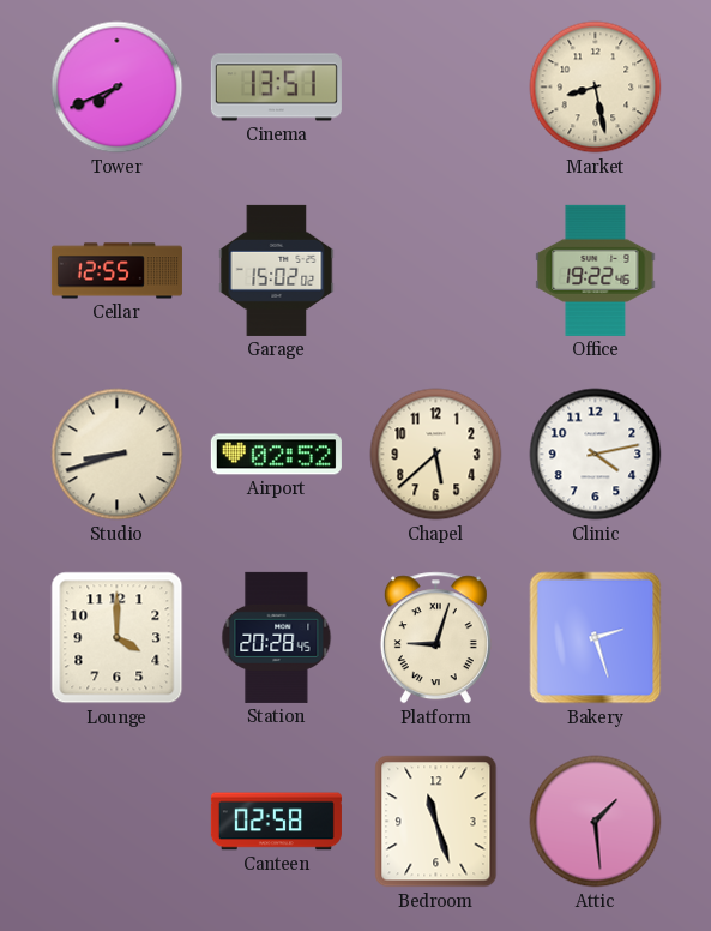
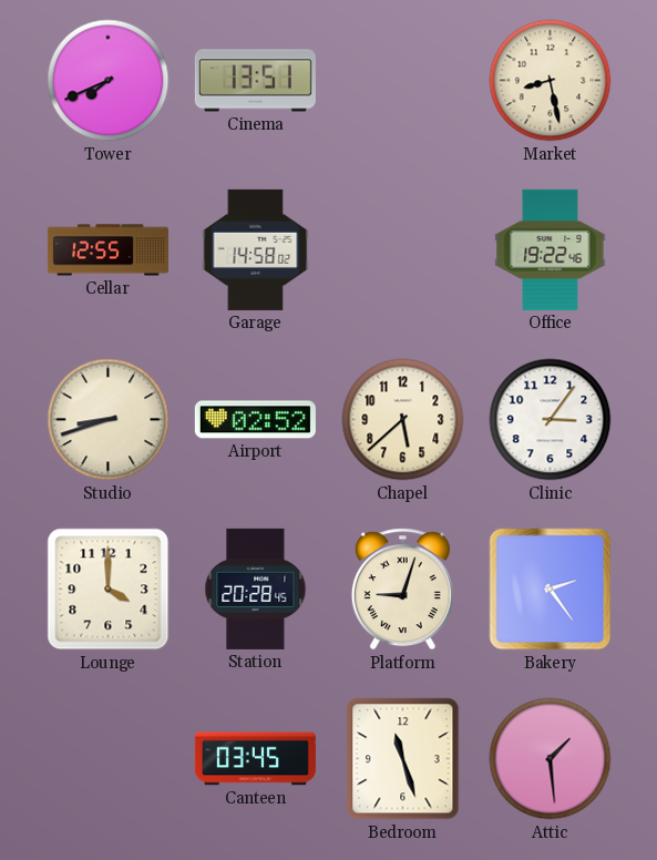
Garage: 15:02 -> 14:58
Clinic: 4:13 -> 3:06
Bakery: 2:27 -> 2:24
Canteen: 02:58 -> 03:45
